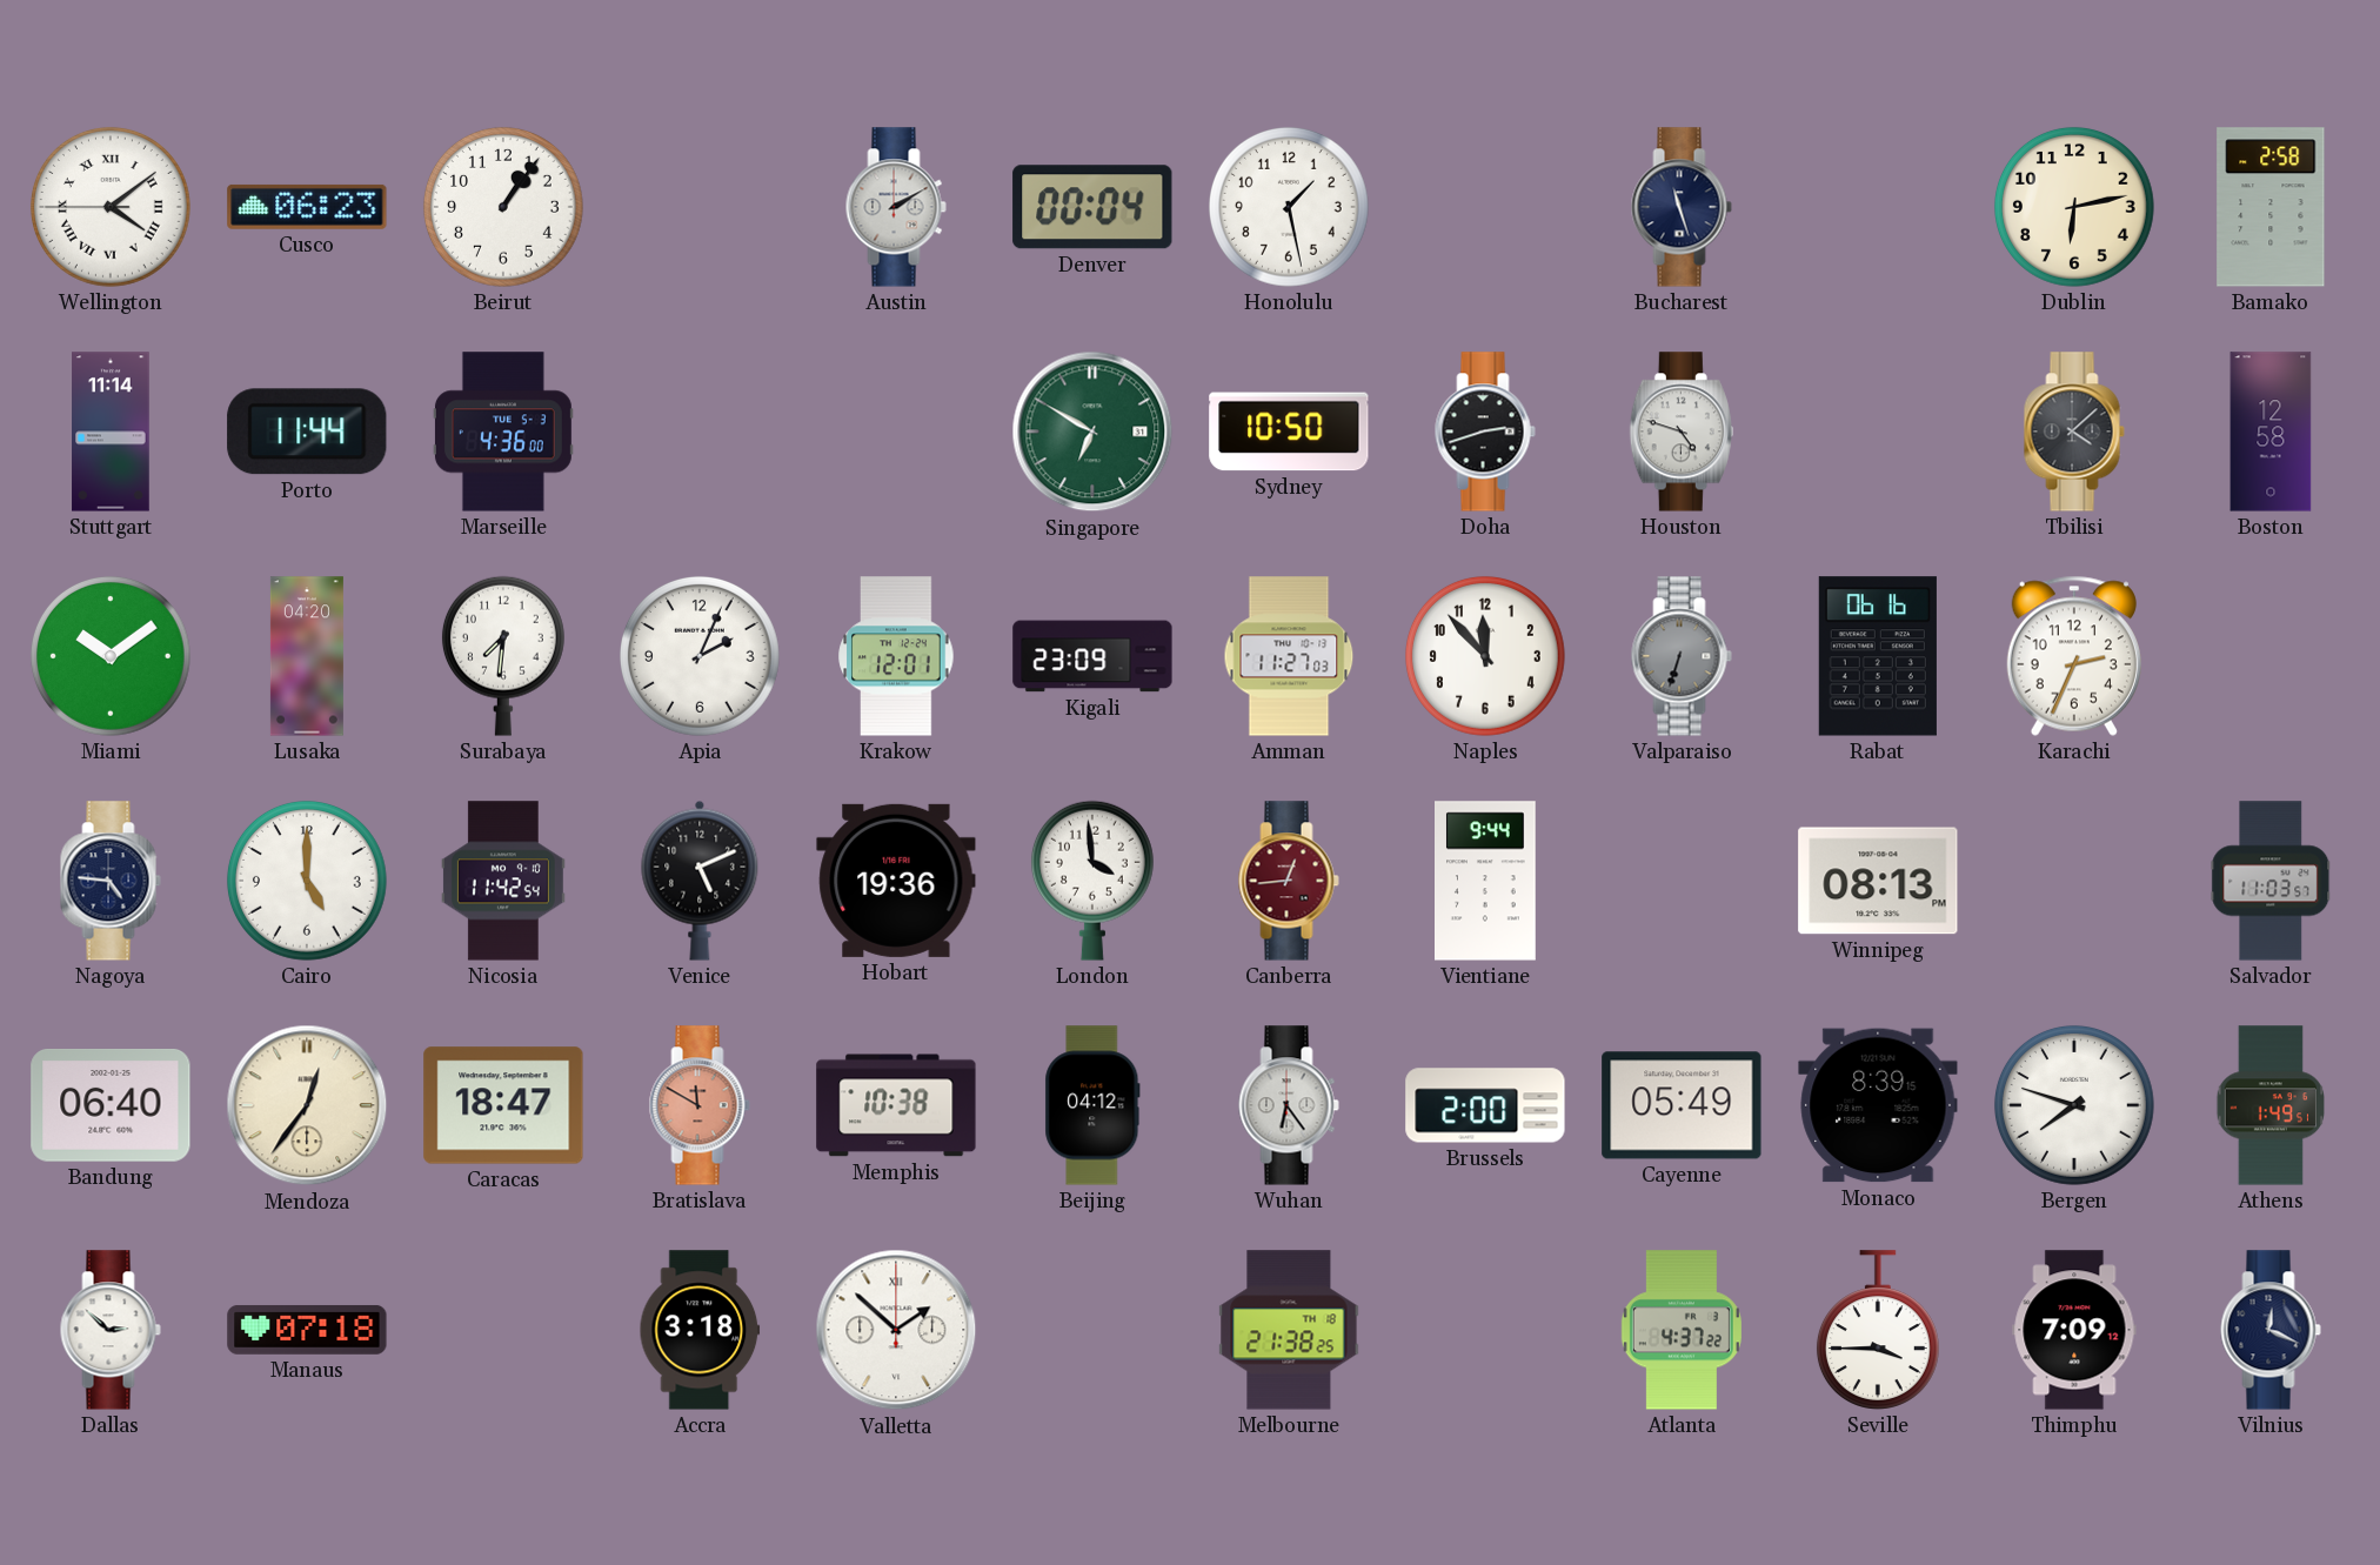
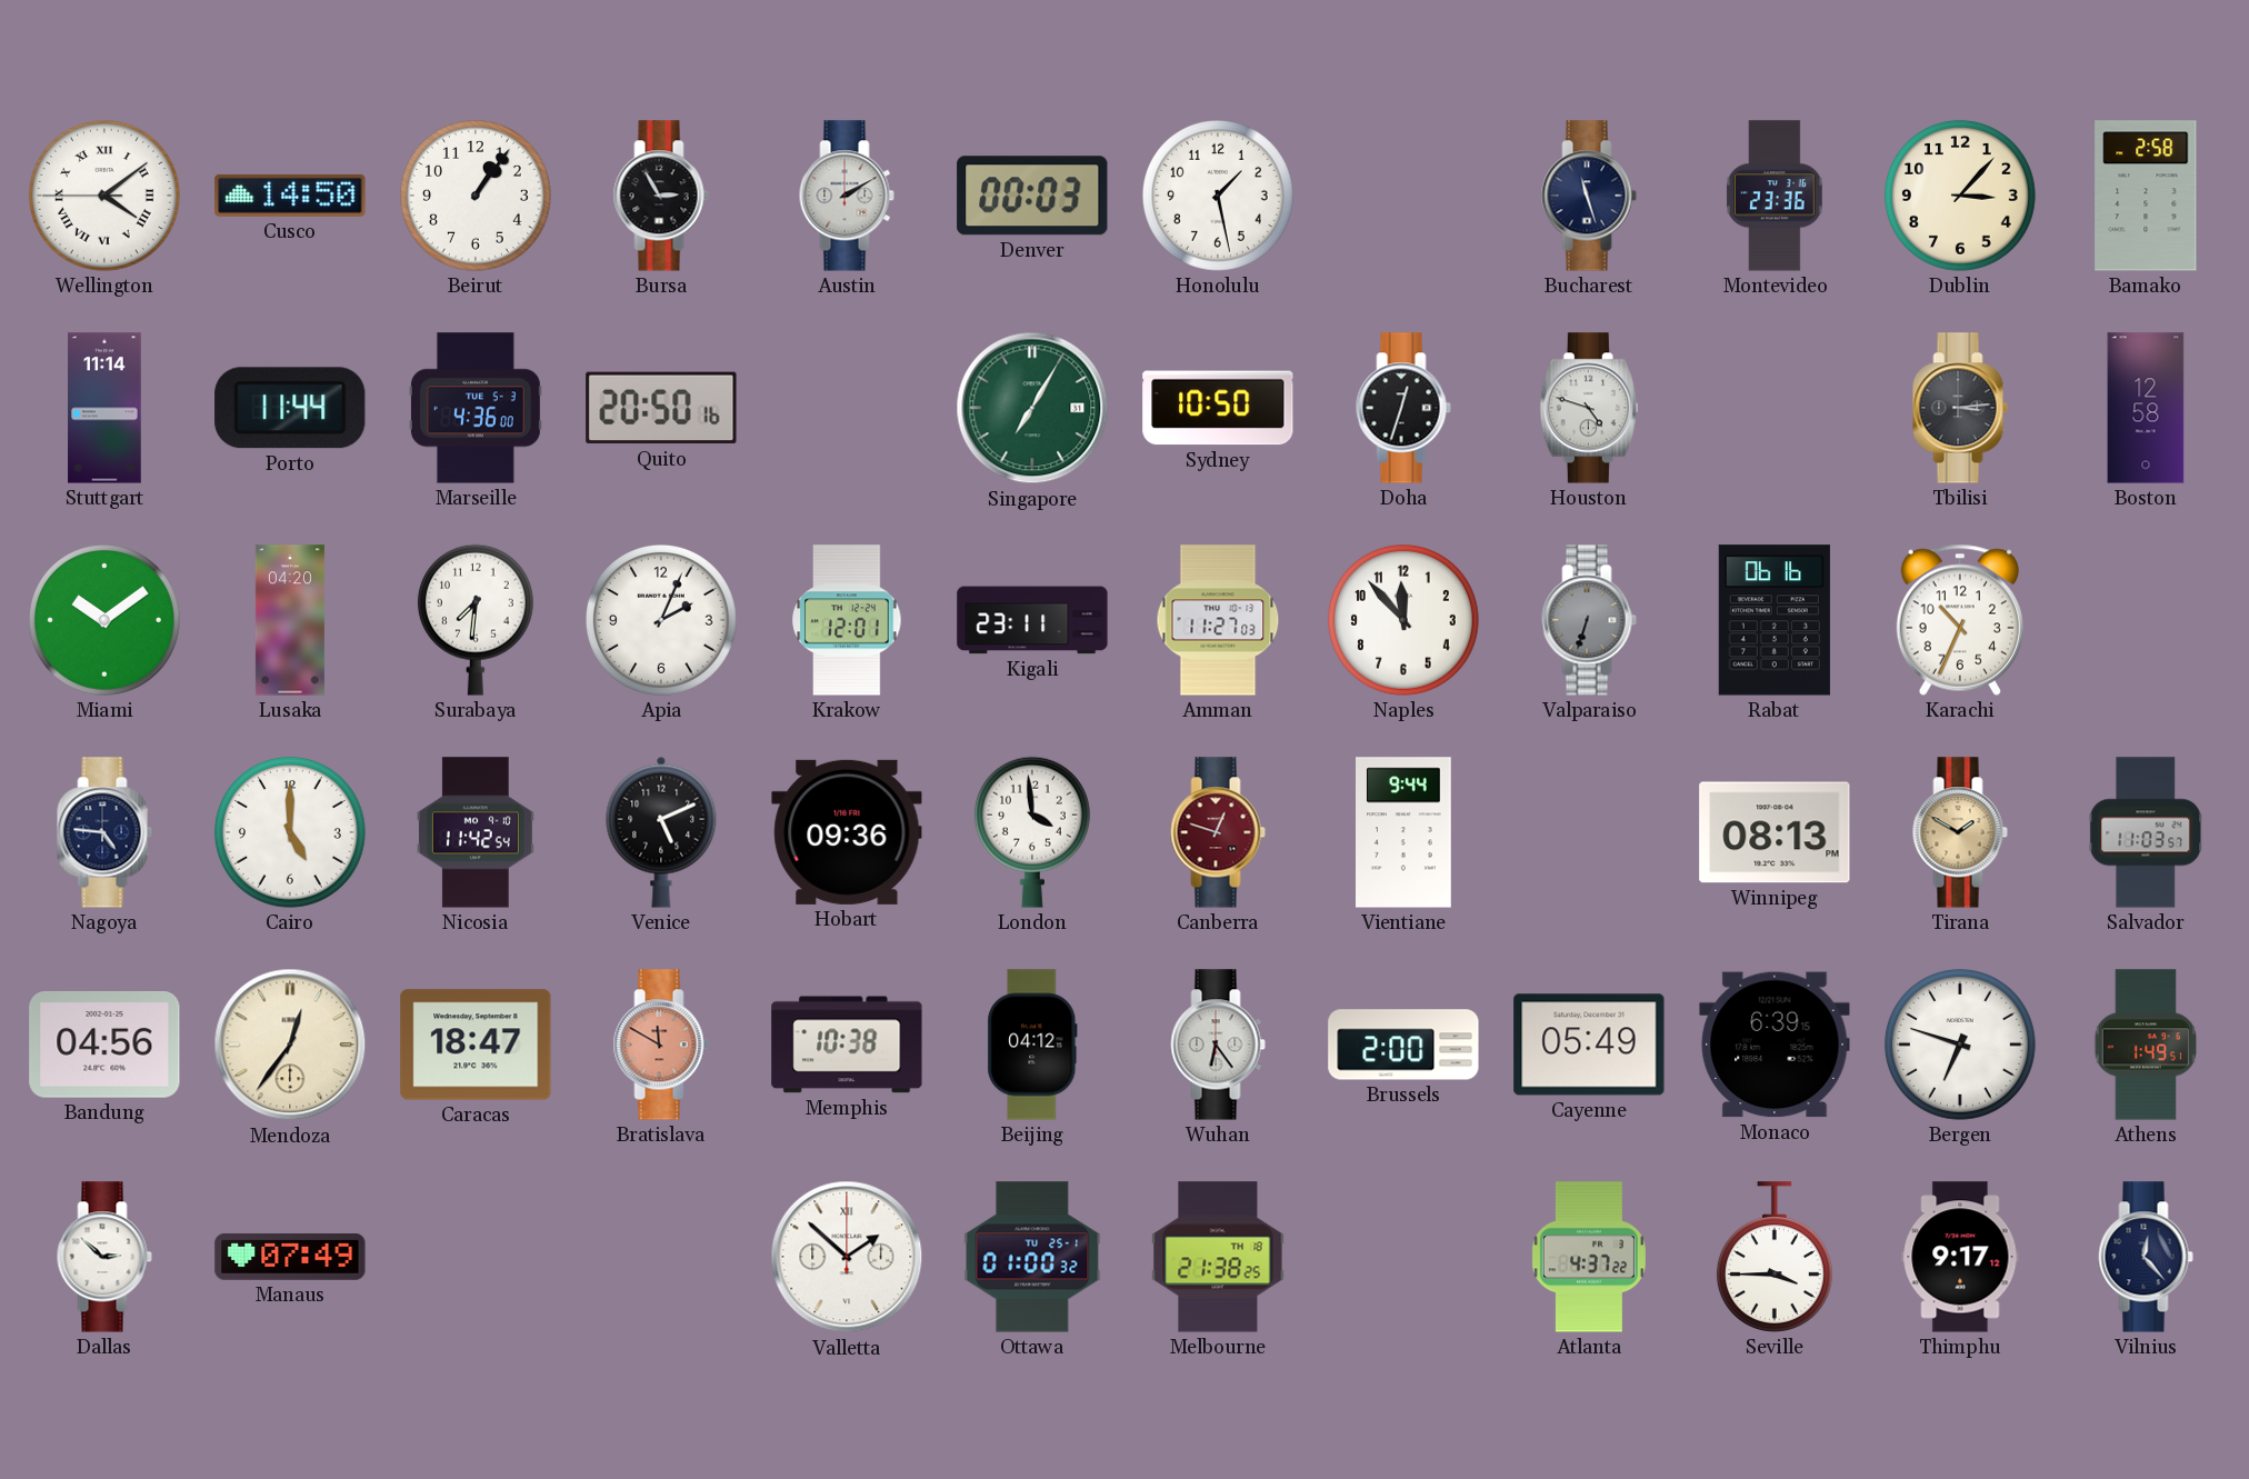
Cusco: 06:23 -> 14:50
Bursa: none -> 2:55
Denver: 00:04 -> 00:03
Montevideo: none -> 23:36
Dublin: 6:13 -> 3:07
Quito: none -> 20:50
Singapore: 6:50 -> 7:05
Doha: 2:42 -> 12:33
Tbilisi: 4:08 -> 3:14
Kigali: 23:09 -> 23:11
Karachi: 2:34 -> 10:34
Hobart: 19:36 -> 09:36
Canberra: 12:44 -> 12:48
Tirana: none -> 1:50
Bandung: 06:40 -> 04:56
Monaco: 8:39 -> 6:39
Bergen: 7:48 -> 6:48
Manaus: 07:18 -> 07:49
Accra: 3:18 -> none
Ottawa: none -> 01:00
Thimphu: 7:09 -> 9:17
Vilnius: 12:19 -> 12:23
